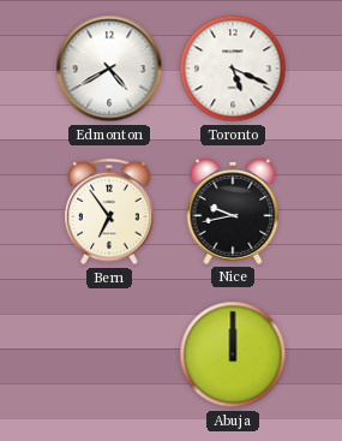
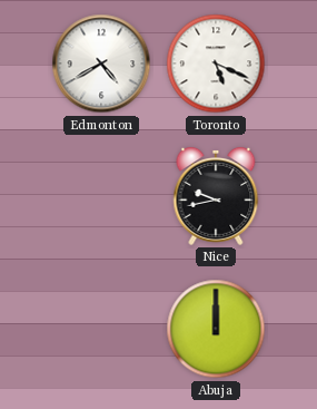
Bern: 6:54 -> none
